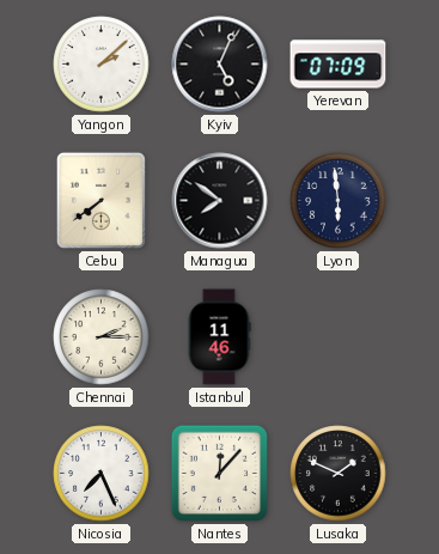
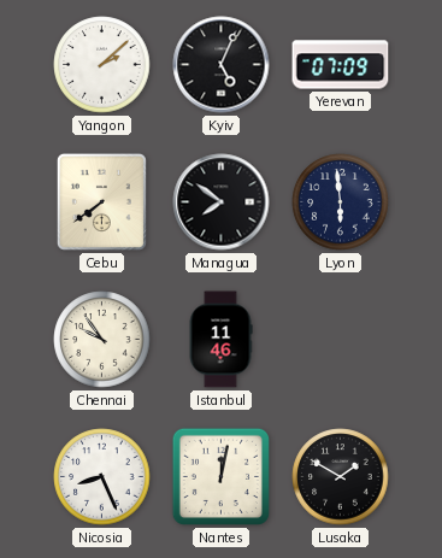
Chennai: 2:15 -> 9:54
Nicosia: 7:26 -> 8:26
Nantes: 12:07 -> 12:02
Lusaka: 1:49 -> 1:50
